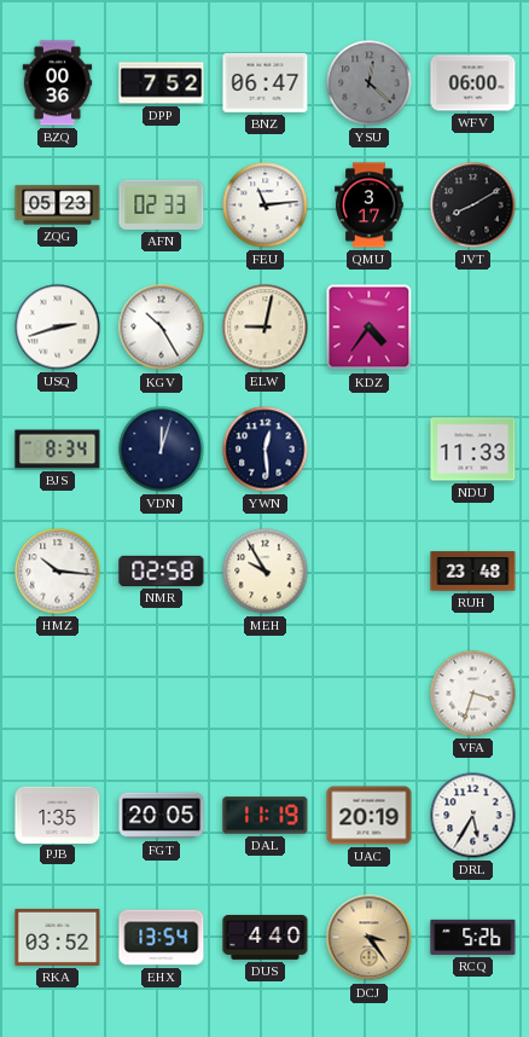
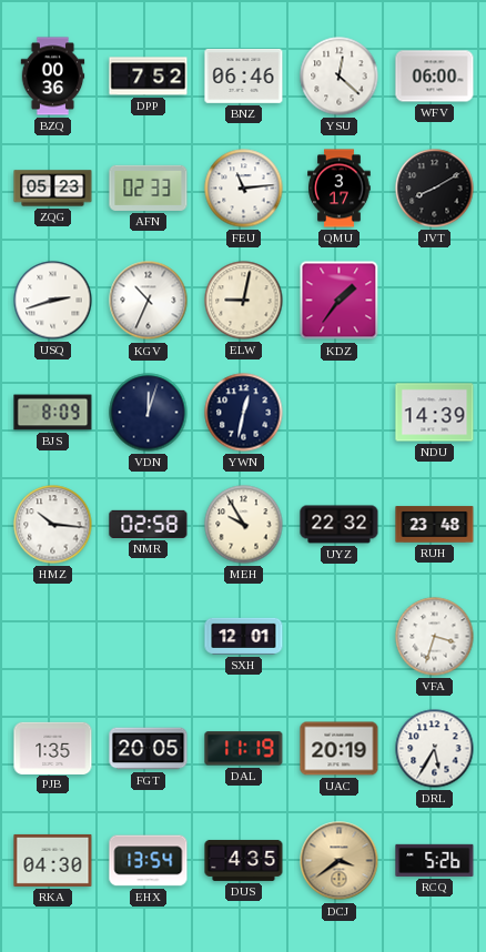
BNZ: 06:47 -> 06:46
YSU dial: grey -> white
KGV: 10:25 -> 10:34
KDZ: 4:36 -> 1:36
BJS: 8:34 -> 8:09
YWN: 12:29 -> 12:32
NDU: 11:33 -> 14:39
UYZ: none -> 22:32
SXH: none -> 12:01
RKA: 03:52 -> 04:30
DUS: 4:40 -> 4:35
DCJ: 3:24 -> 3:39
